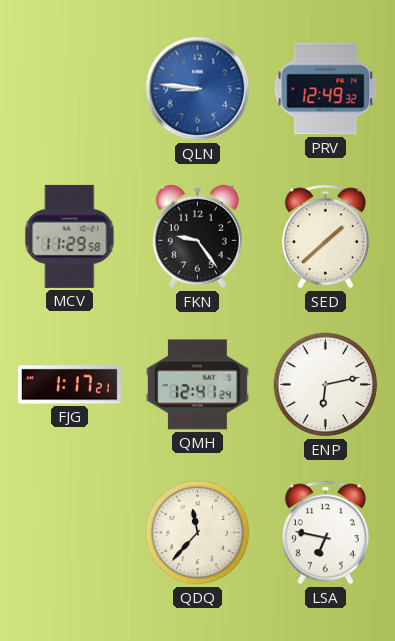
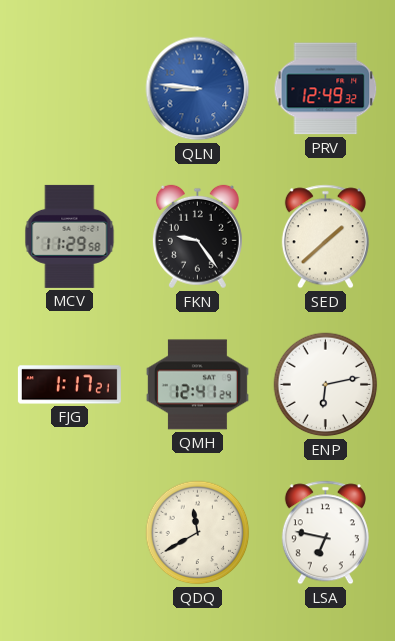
QDQ: 11:37 -> 11:40
